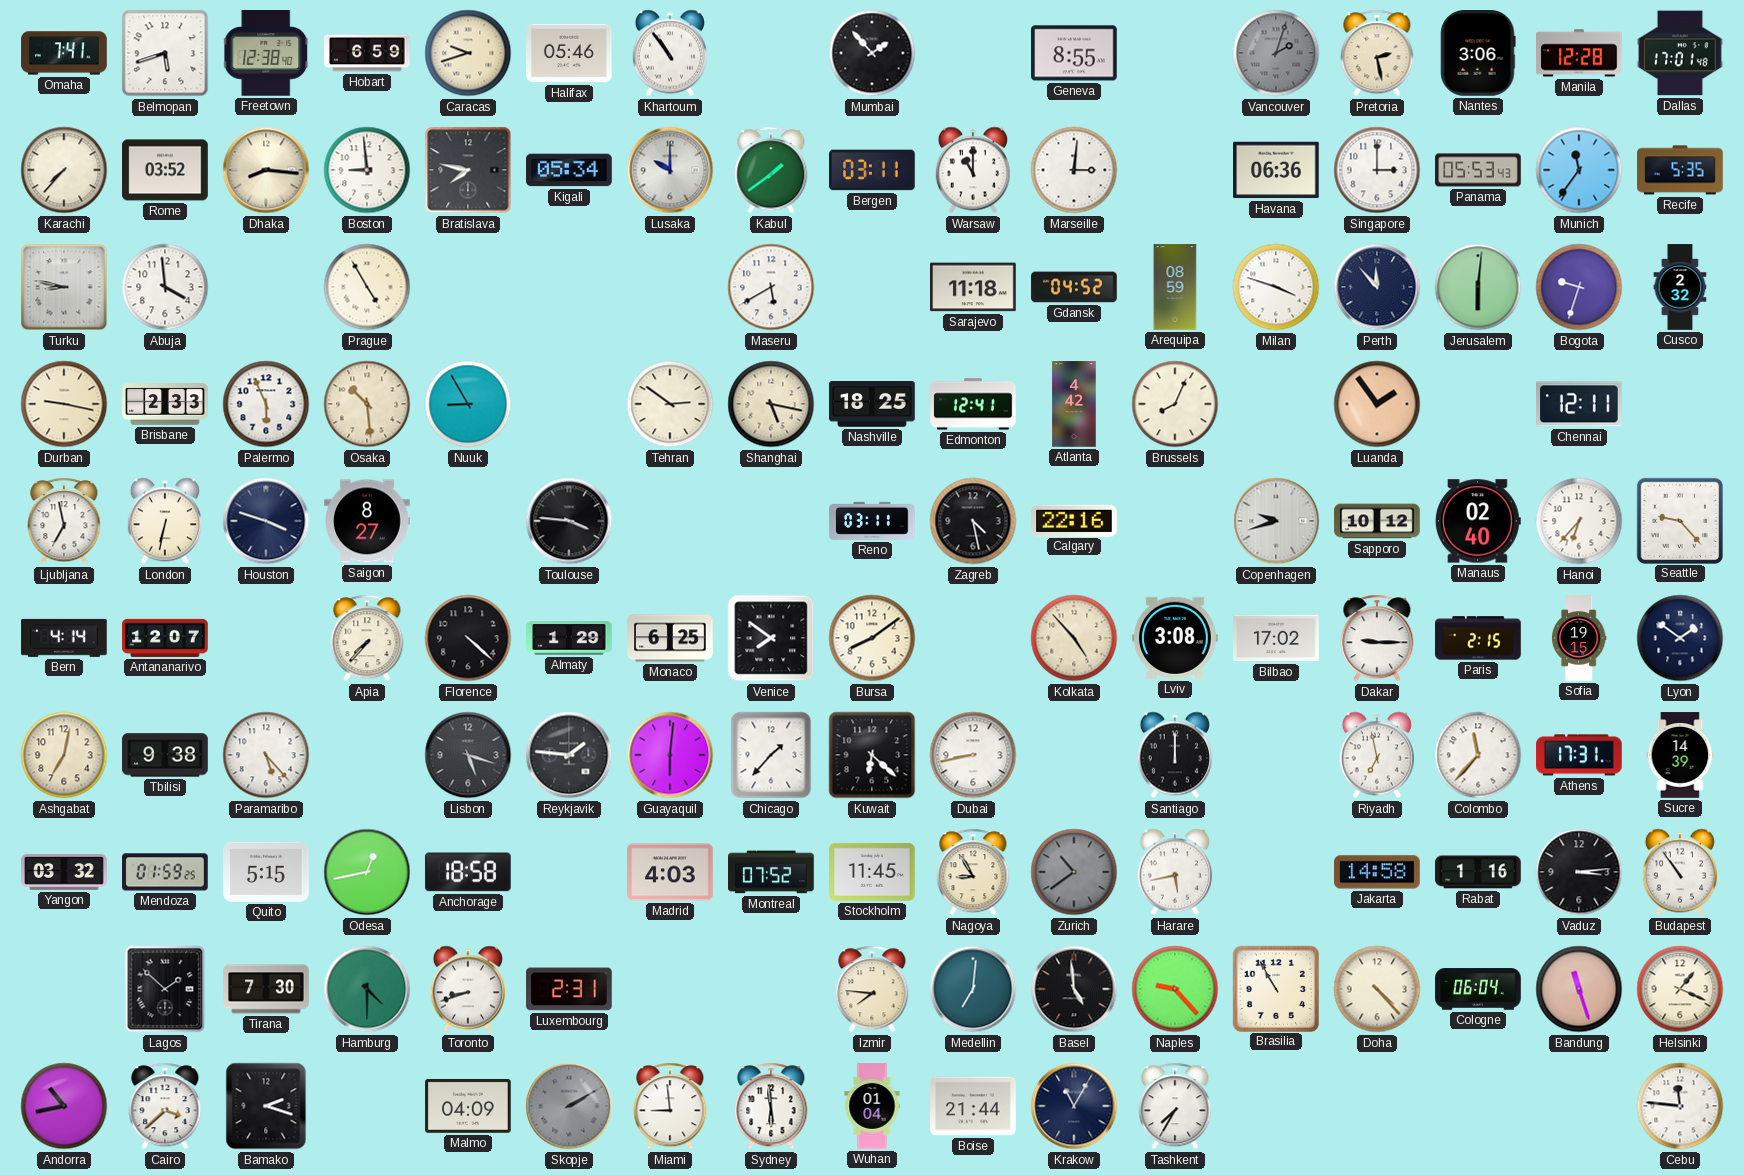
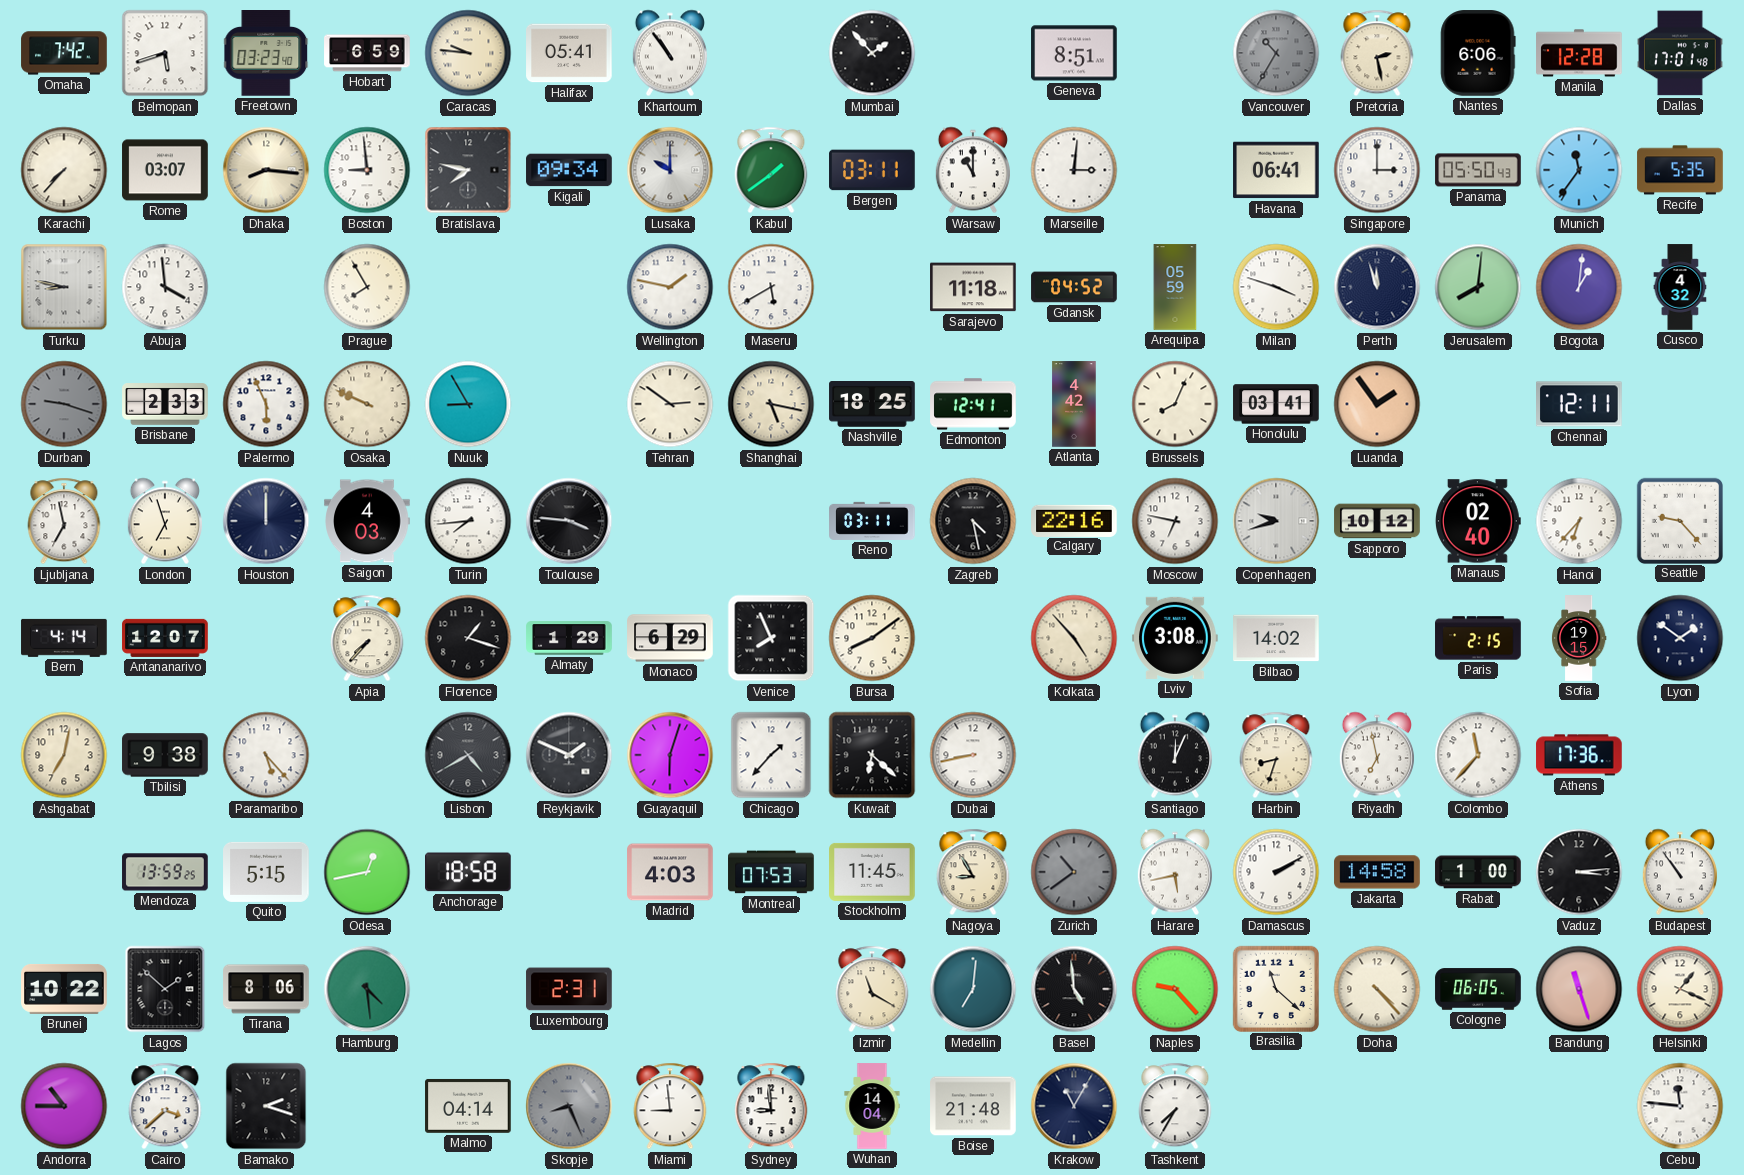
Omaha: 7:41 -> 7:42
Freetown: 12:38 -> 03:23
Caracas: 9:42 -> 9:46
Halifax: 05:46 -> 05:41
Geneva: 8:55 -> 8:51
Vancouver: 2:03 -> 10:35
Nantes: 3:06 -> 6:06
Rome: 03:52 -> 03:07
Kigali: 05:34 -> 09:34
Havana: 06:36 -> 06:41
Panama: 05:53 -> 05:50
Prague: 4:55 -> 7:55
Wellington: none -> 1:47
Arequipa: 08:59 -> 05:59
Perth: 11:53 -> 11:57
Jerusalem: 6:01 -> 8:01
Bogota: 9:33 -> 1:01
Cusco: 2:32 -> 4:32
Durban: 9:17 -> 9:18
Durban dial: cream -> grey
Osaka: 10:29 -> 9:49
Honolulu: none -> 03:41
London: 6:32 -> 6:57
Houston: 3:48 -> 12:00
Saigon: 8:27 -> 4:03
Turin: none -> 7:44
Moscow: none -> 6:47
Florence: 4:22 -> 1:18
Monaco: 6:25 -> 6:29
Venice: 7:51 -> 7:56
Bilbao: 17:02 -> 14:02
Dakar: 9:15 -> none
Lisbon: 5:18 -> 4:40
Reykjavik: 1:46 -> 1:49
Guayaquil: 6:01 -> 6:03
Santiago: 12:00 -> 12:04
Harbin: none -> 8:33
Athens: 17:31 -> 17:36
Sucre: 14:39 -> none
Yangon: 03:32 -> none
Mendoza: 01:59 -> 13:59
Montreal: 07:52 -> 07:53
Damascus: none -> 2:10
Rabat: 1:16 -> 1:00
Brunei: none -> 10:22
Tirana: 7:30 -> 8:06
Hamburg: 4:30 -> 4:29
Toronto: 8:42 -> none
Izmir: 7:46 -> 11:20
Brasilia: 10:55 -> 11:22
Cologne: 06:04 -> 06:05
Andorra: 10:43 -> 10:45
Malmo: 04:09 -> 04:14
Skopje: 2:10 -> 8:26
Sydney: 5:59 -> 8:59
Wuhan: 01:04 -> 14:04
Boise: 21:44 -> 21:48
